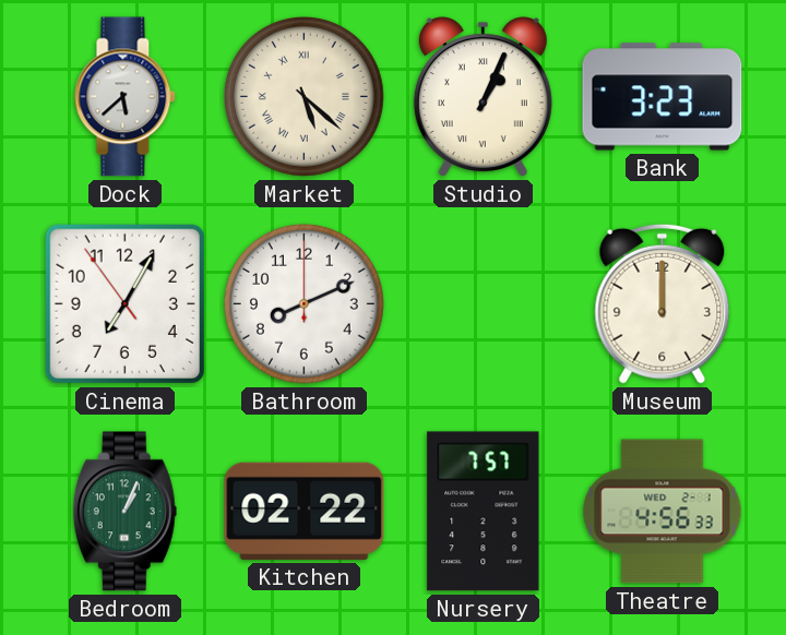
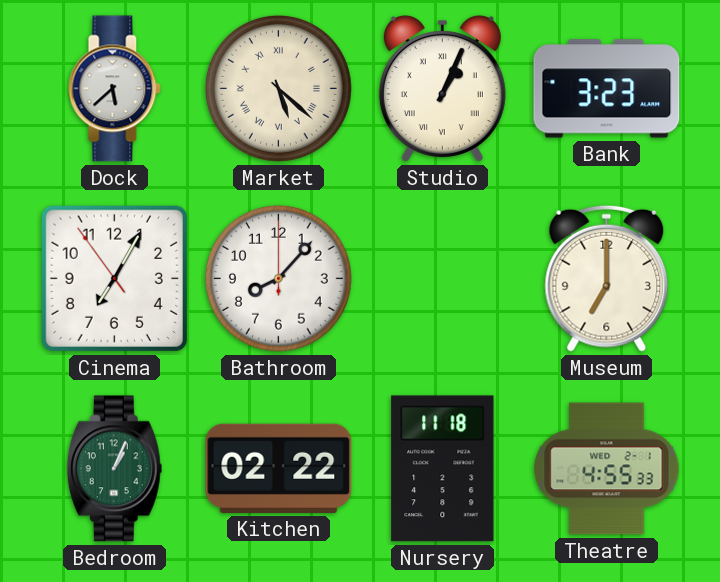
Bathroom: 8:11 -> 8:07
Museum: 12:00 -> 7:00
Nursery: 7:57 -> 11:18
Theatre: 4:56 -> 4:55
